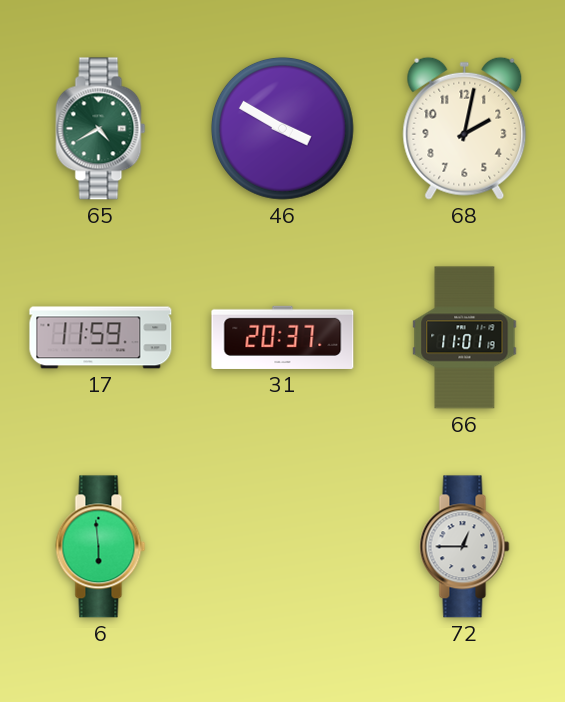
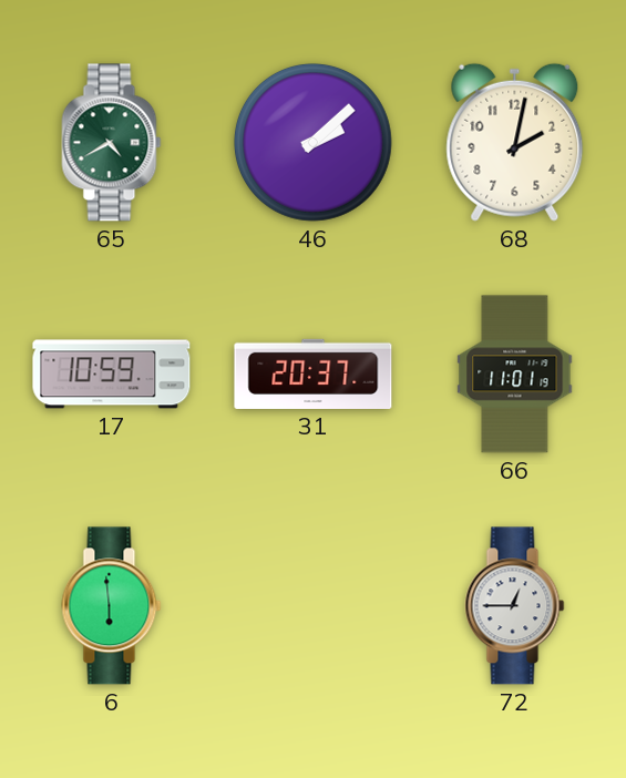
46: 3:50 -> 2:08
17: 11:59 -> 10:59
